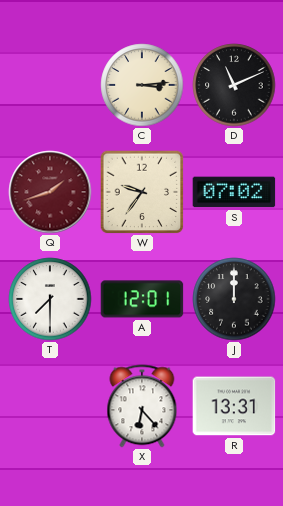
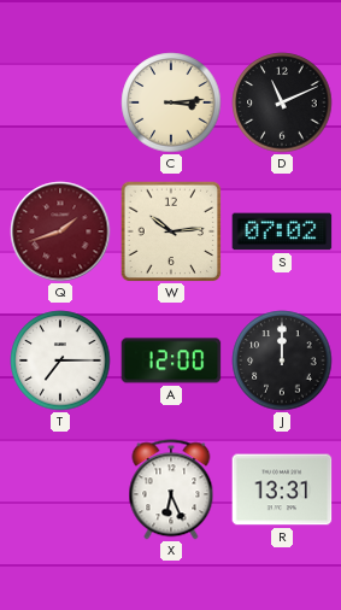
W: 9:36 -> 10:14
T: 7:30 -> 7:15
A: 12:01 -> 12:00
X: 6:23 -> 6:26
